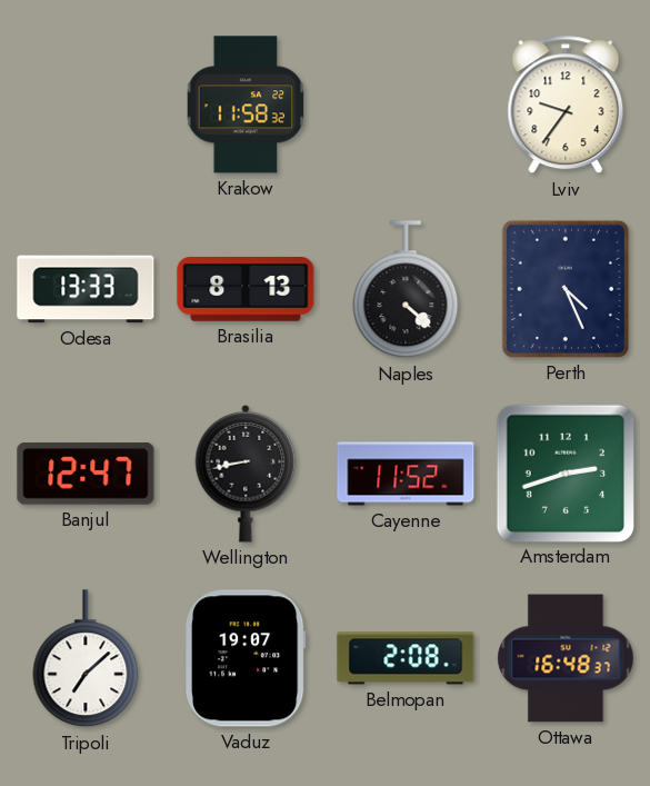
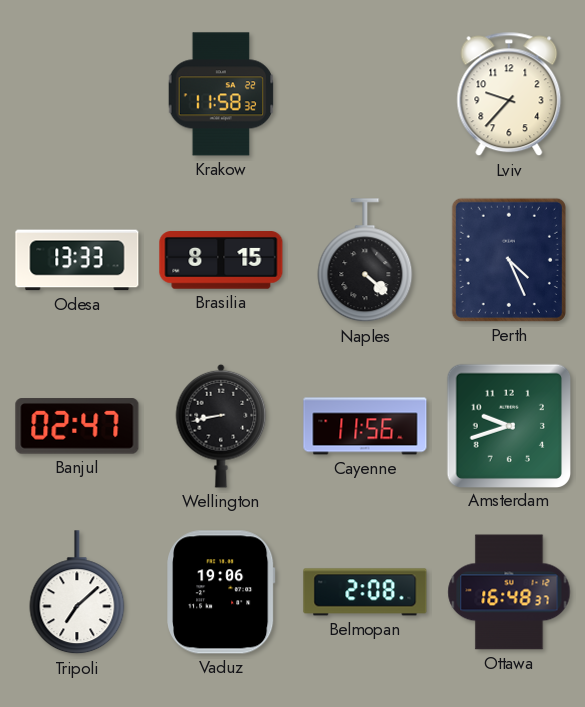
Lviv: 9:36 -> 9:37
Brasilia: 8:13 -> 8:15
Banjul: 12:47 -> 02:47
Cayenne: 11:52 -> 11:56
Amsterdam: 2:42 -> 9:42
Vaduz: 19:07 -> 19:06
